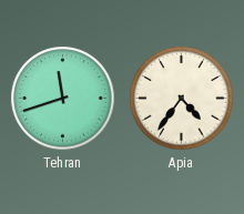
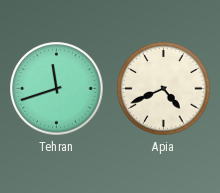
Apia: 4:36 -> 4:41
